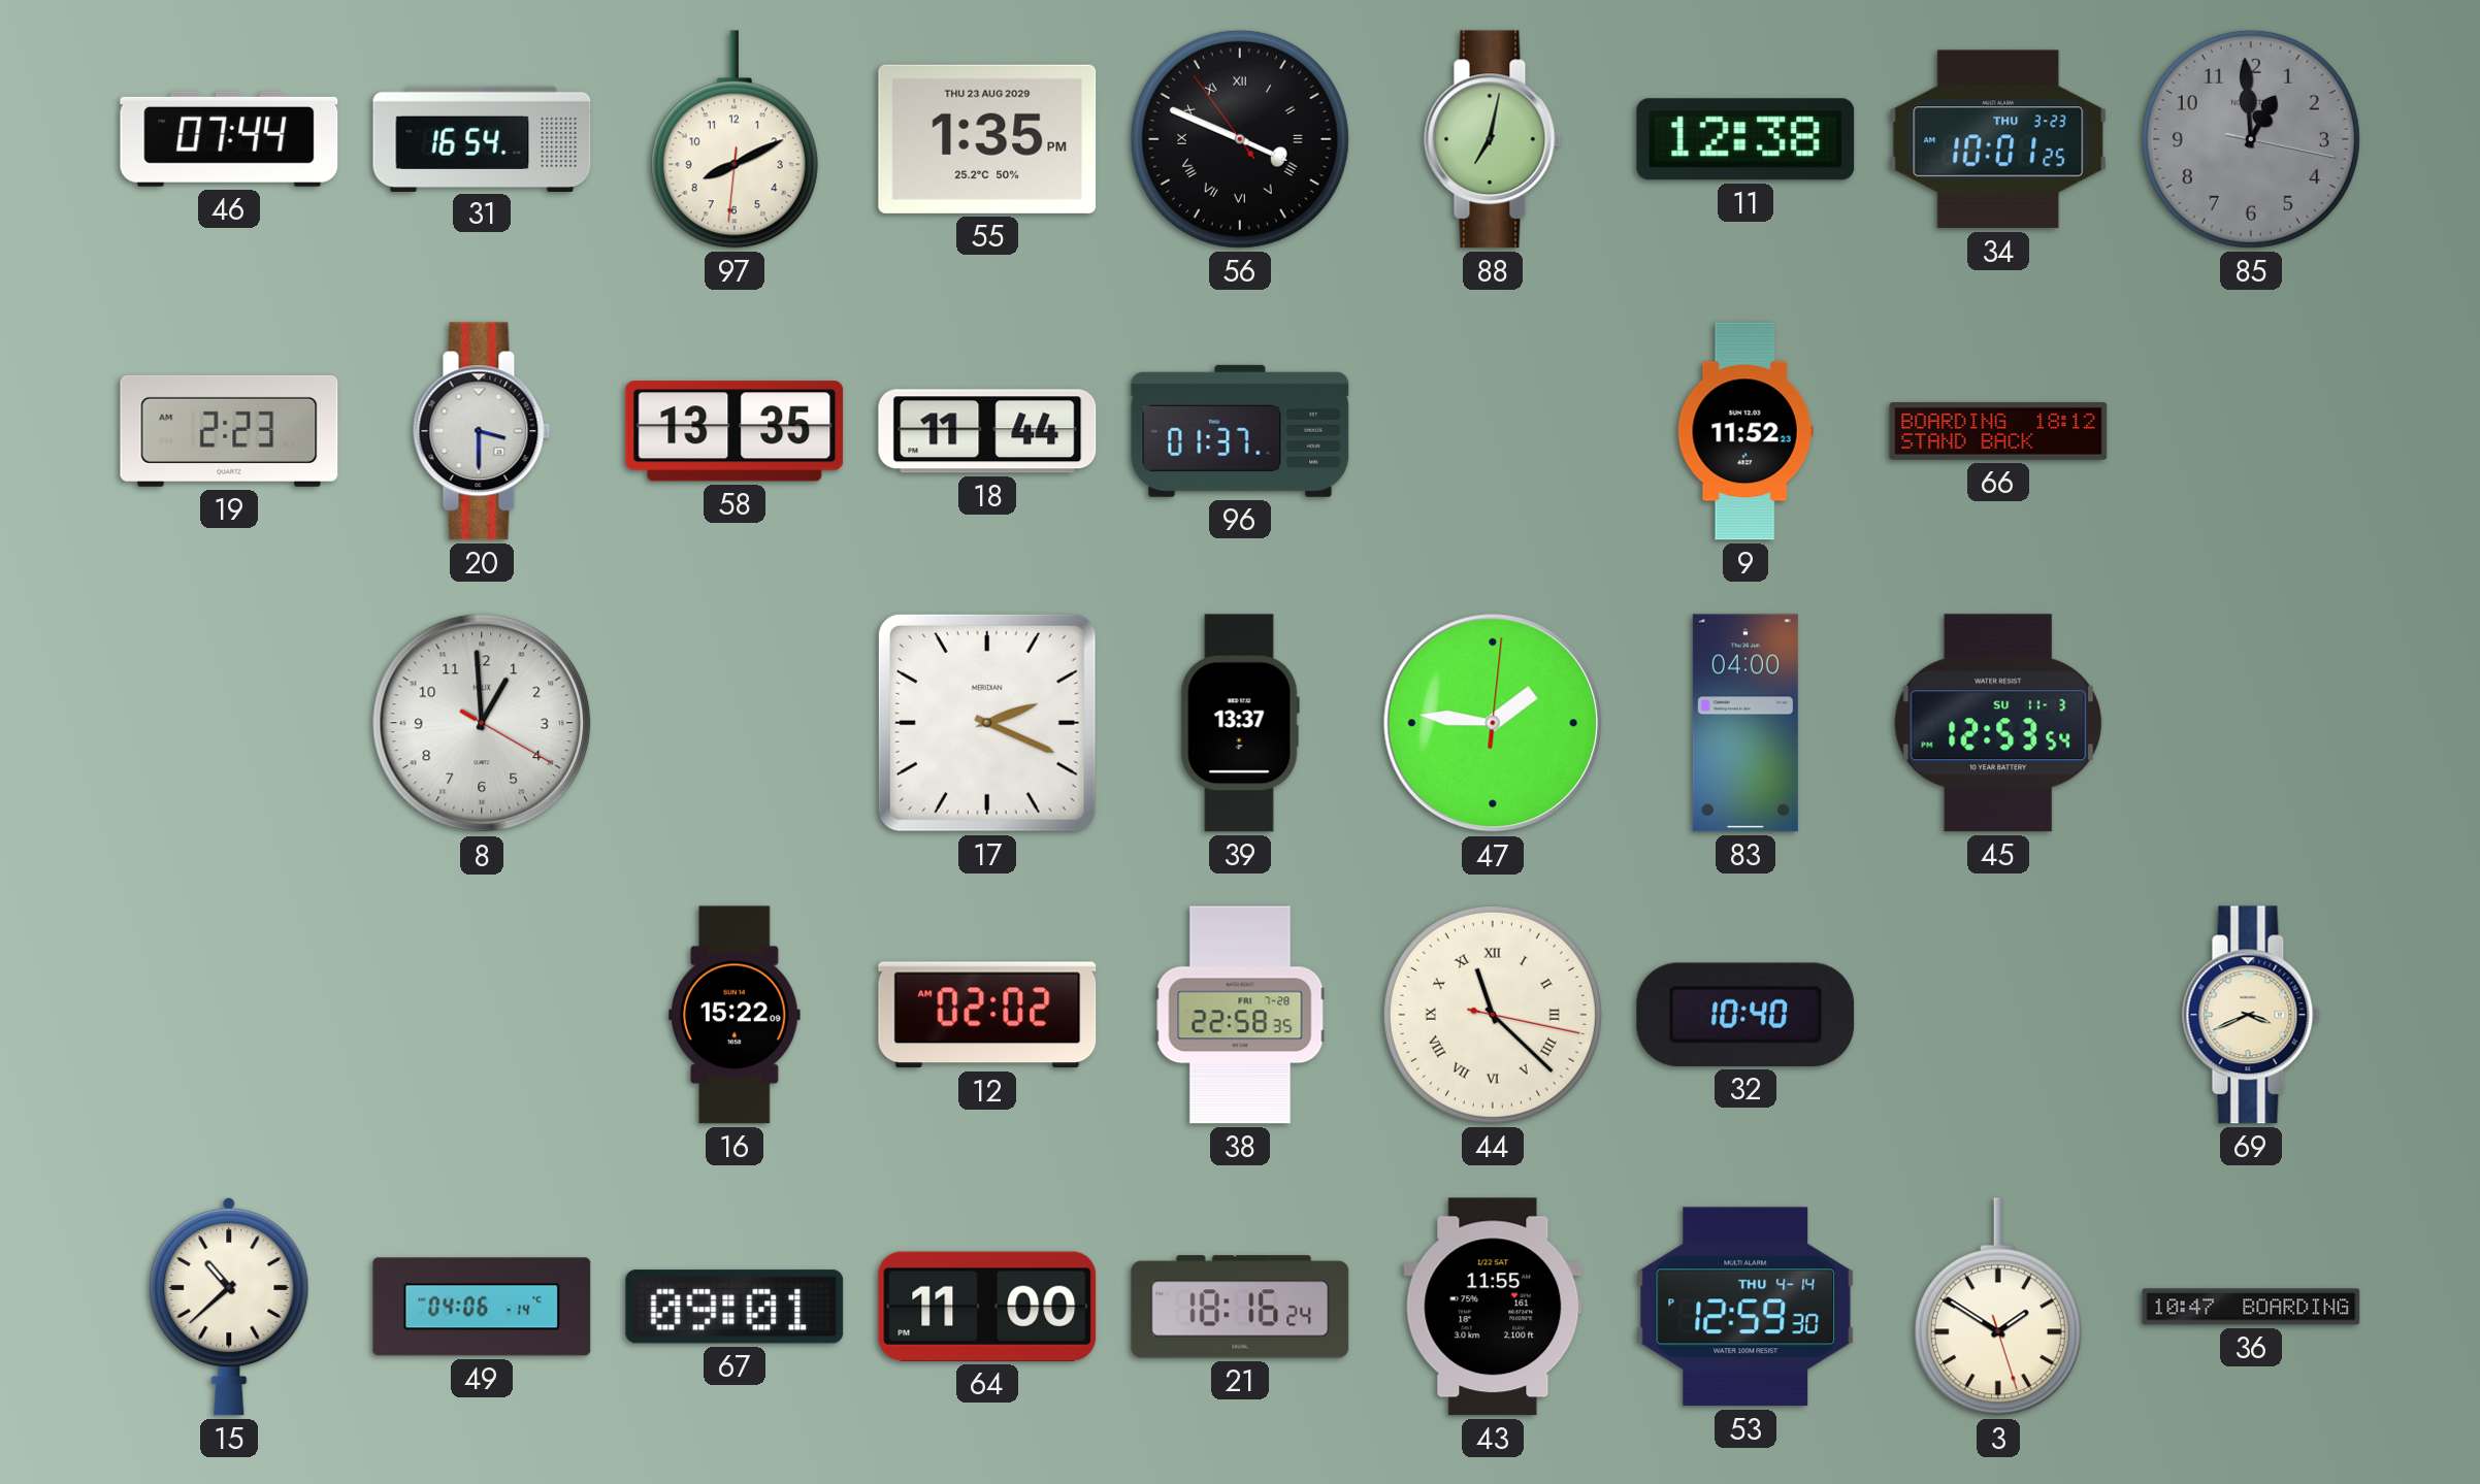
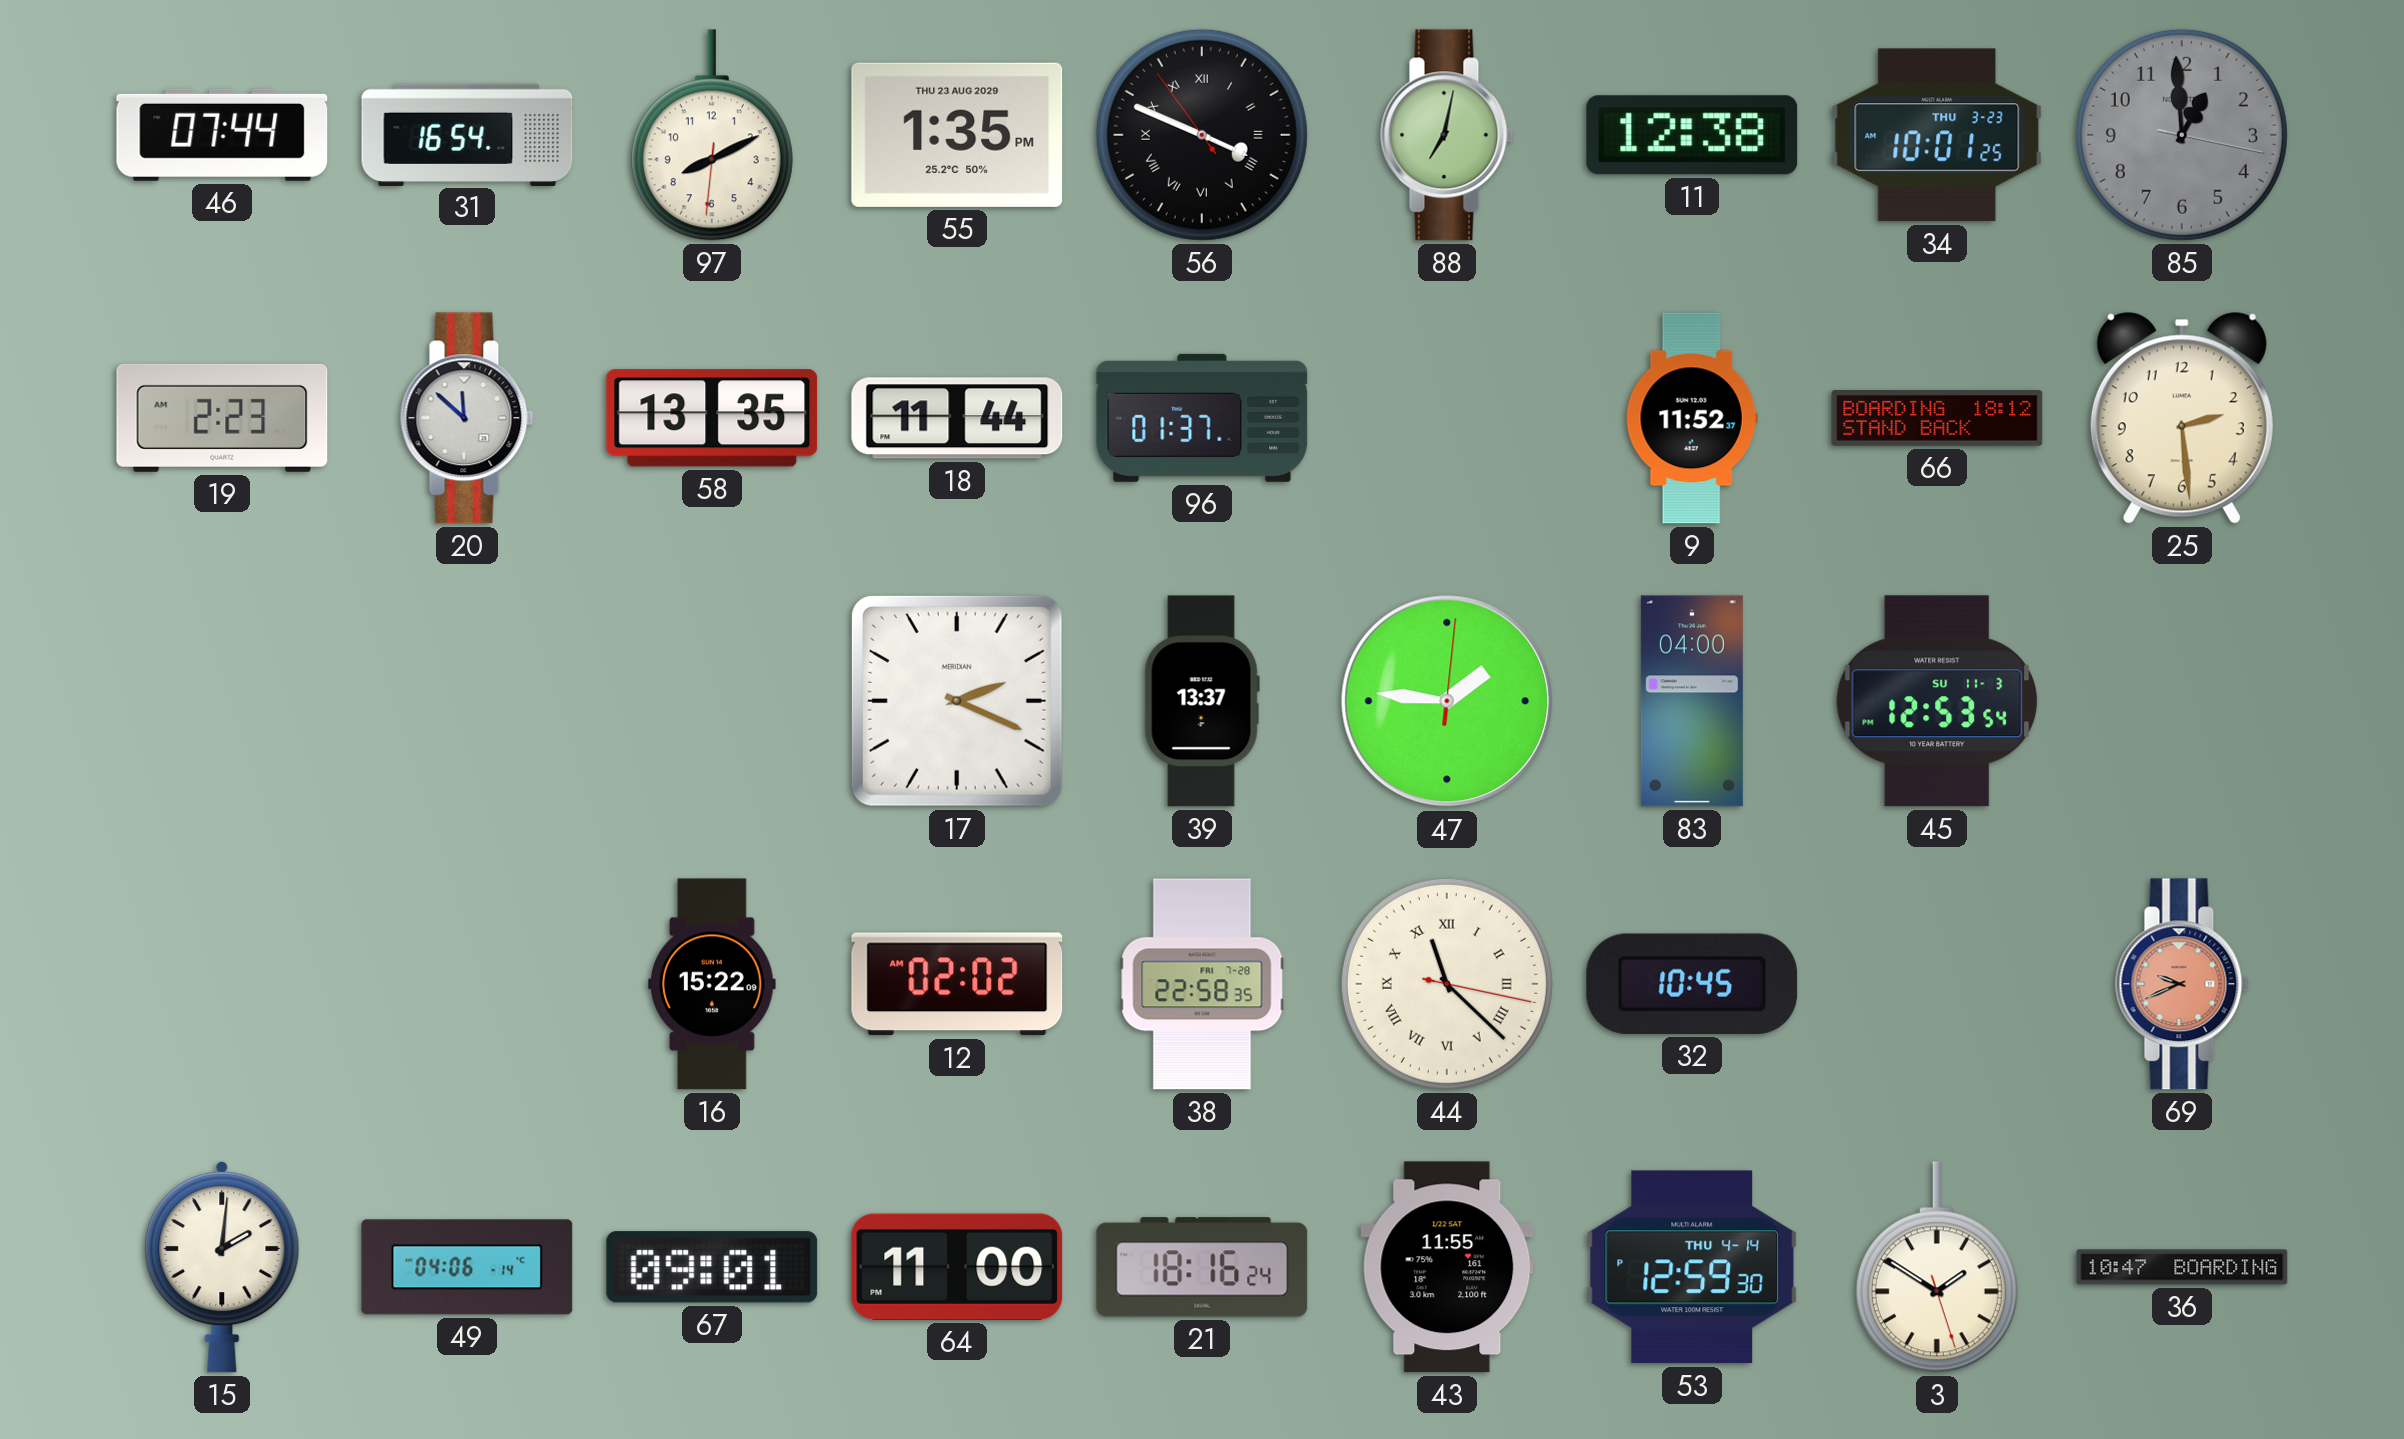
20: 3:30 -> 11:52
9: 11:52:23 -> 11:52:37
25: none -> 2:29
8: 12:59 -> none
32: 10:40 -> 10:45
69: 3:41 -> 9:41
69 dial: cream -> salmon
15: 10:38 -> 2:01
